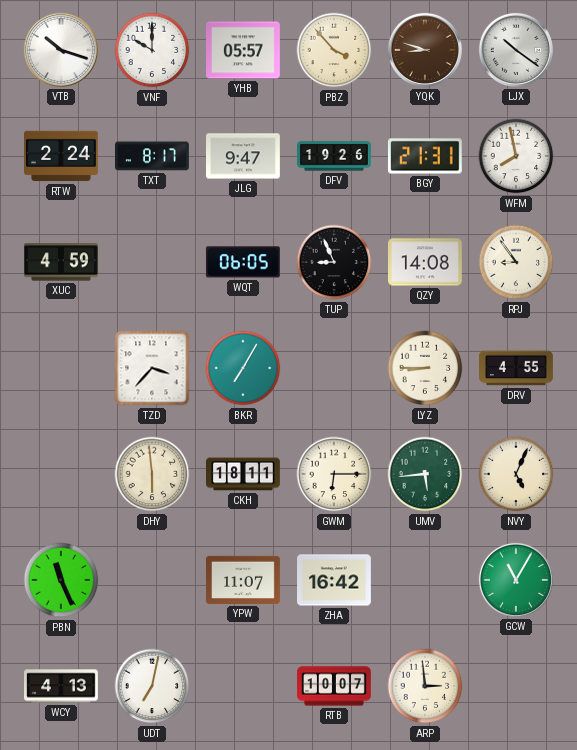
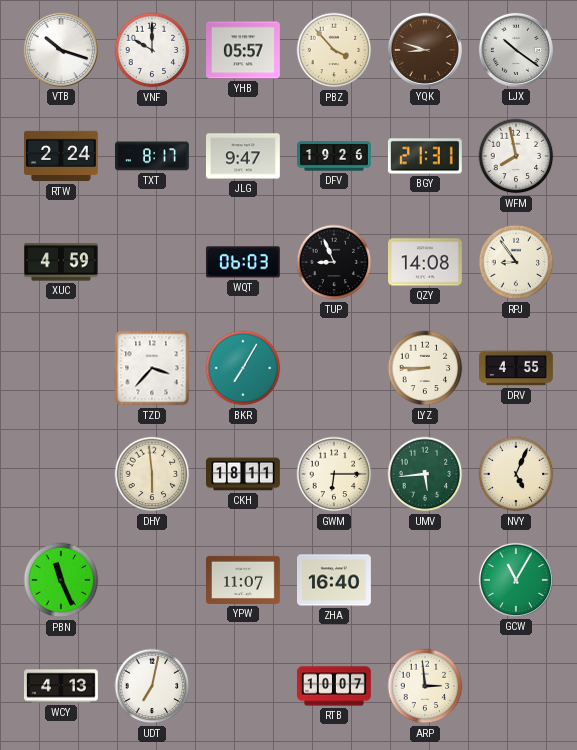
WQT: 06:05 -> 06:03
ZHA: 16:42 -> 16:40
